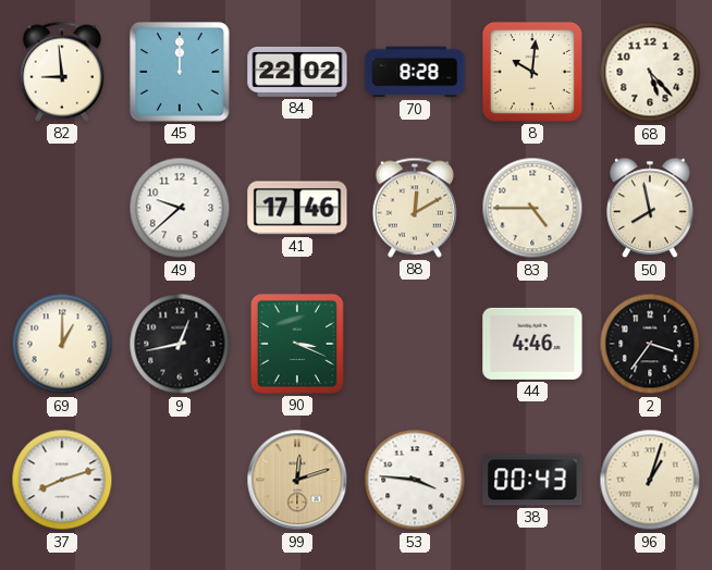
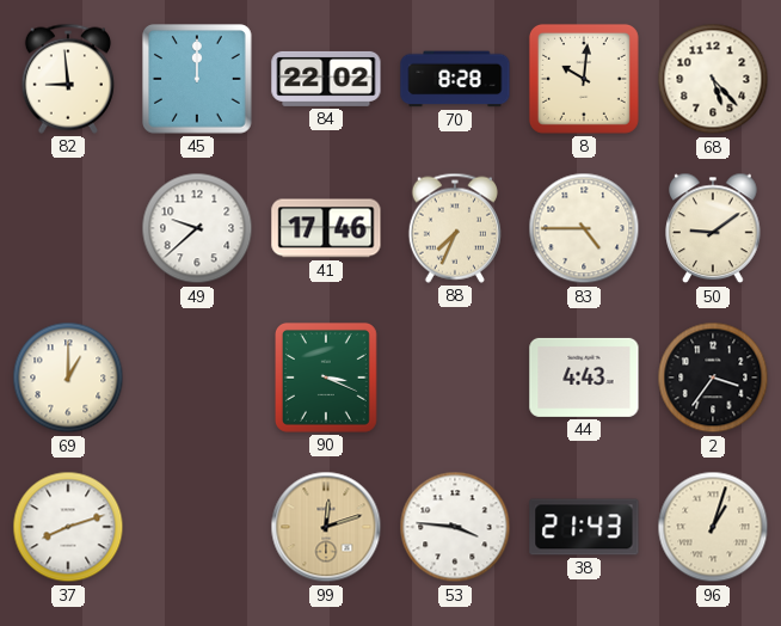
88: 12:10 -> 7:34
50: 7:58 -> 9:09
9: 12:43 -> none
44: 4:46 -> 4:43
38: 00:43 -> 21:43
